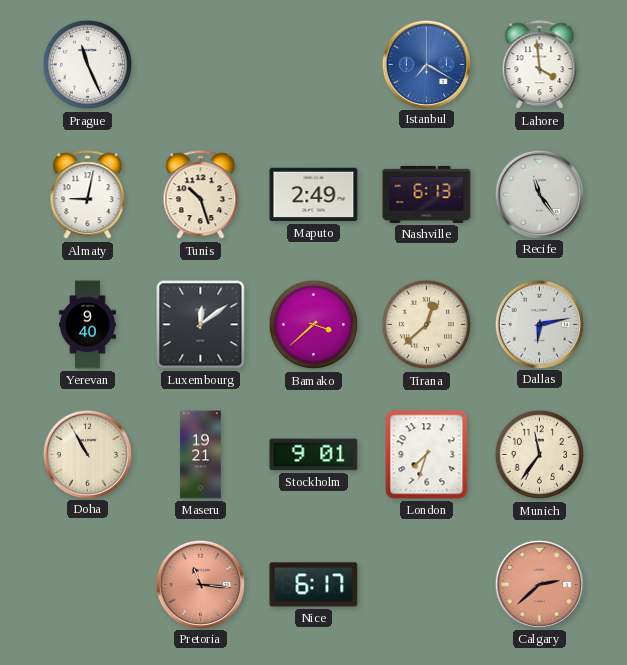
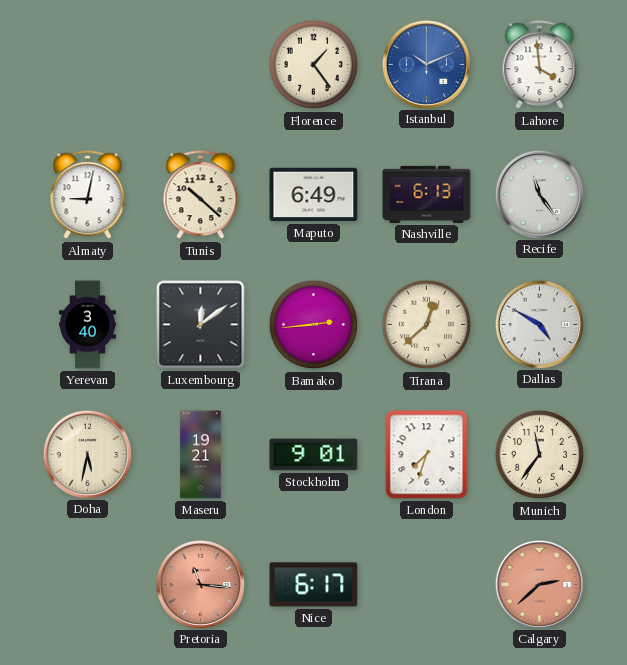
Prague: 11:26 -> none
Florence: none -> 1:24
Istanbul: 7:20 -> 10:11
Tunis: 10:27 -> 10:22
Maputo: 2:49 -> 6:49
Yerevan: 9:40 -> 3:40
Bamako: 3:38 -> 2:44
Dallas: 6:13 -> 4:50
Doha: 10:55 -> 5:32
